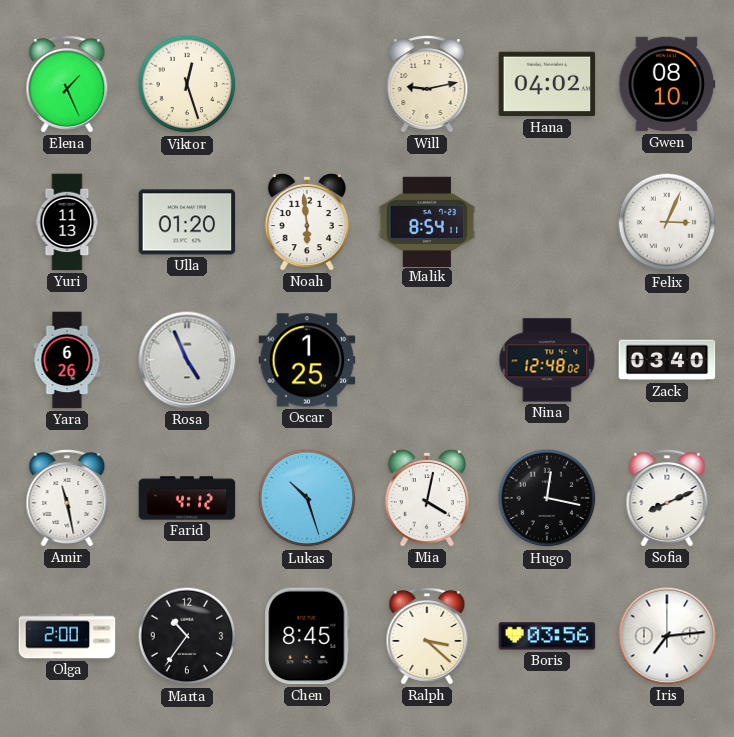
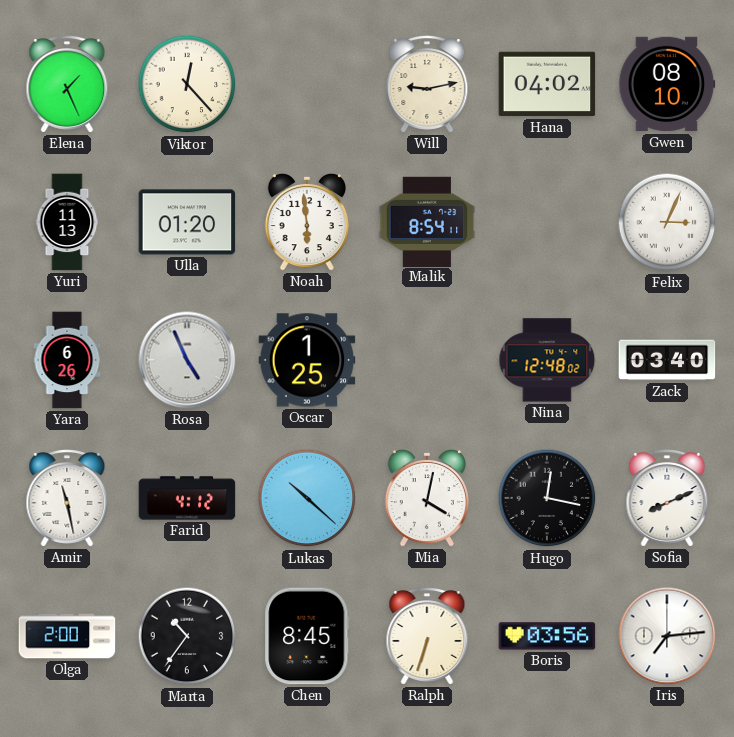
Viktor: 12:27 -> 12:23
Lukas: 10:27 -> 10:22
Ralph: 3:22 -> 6:33
